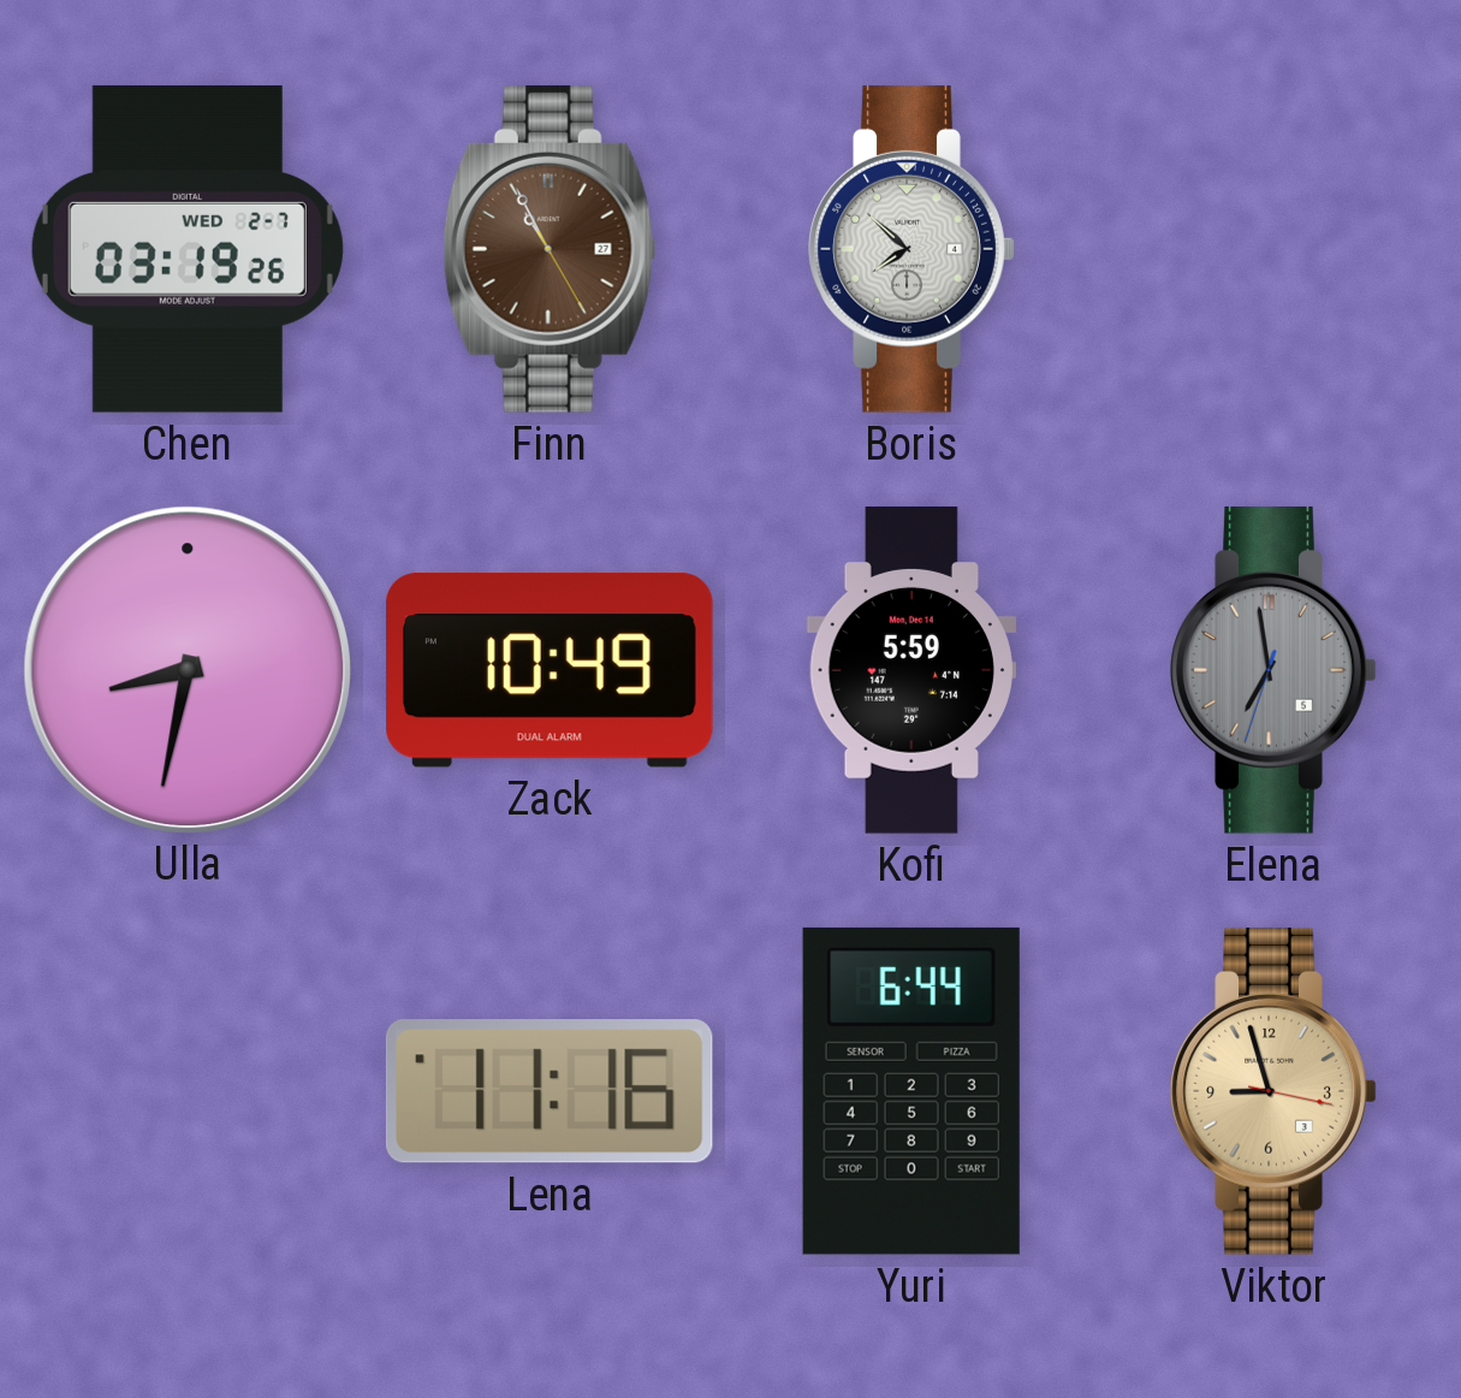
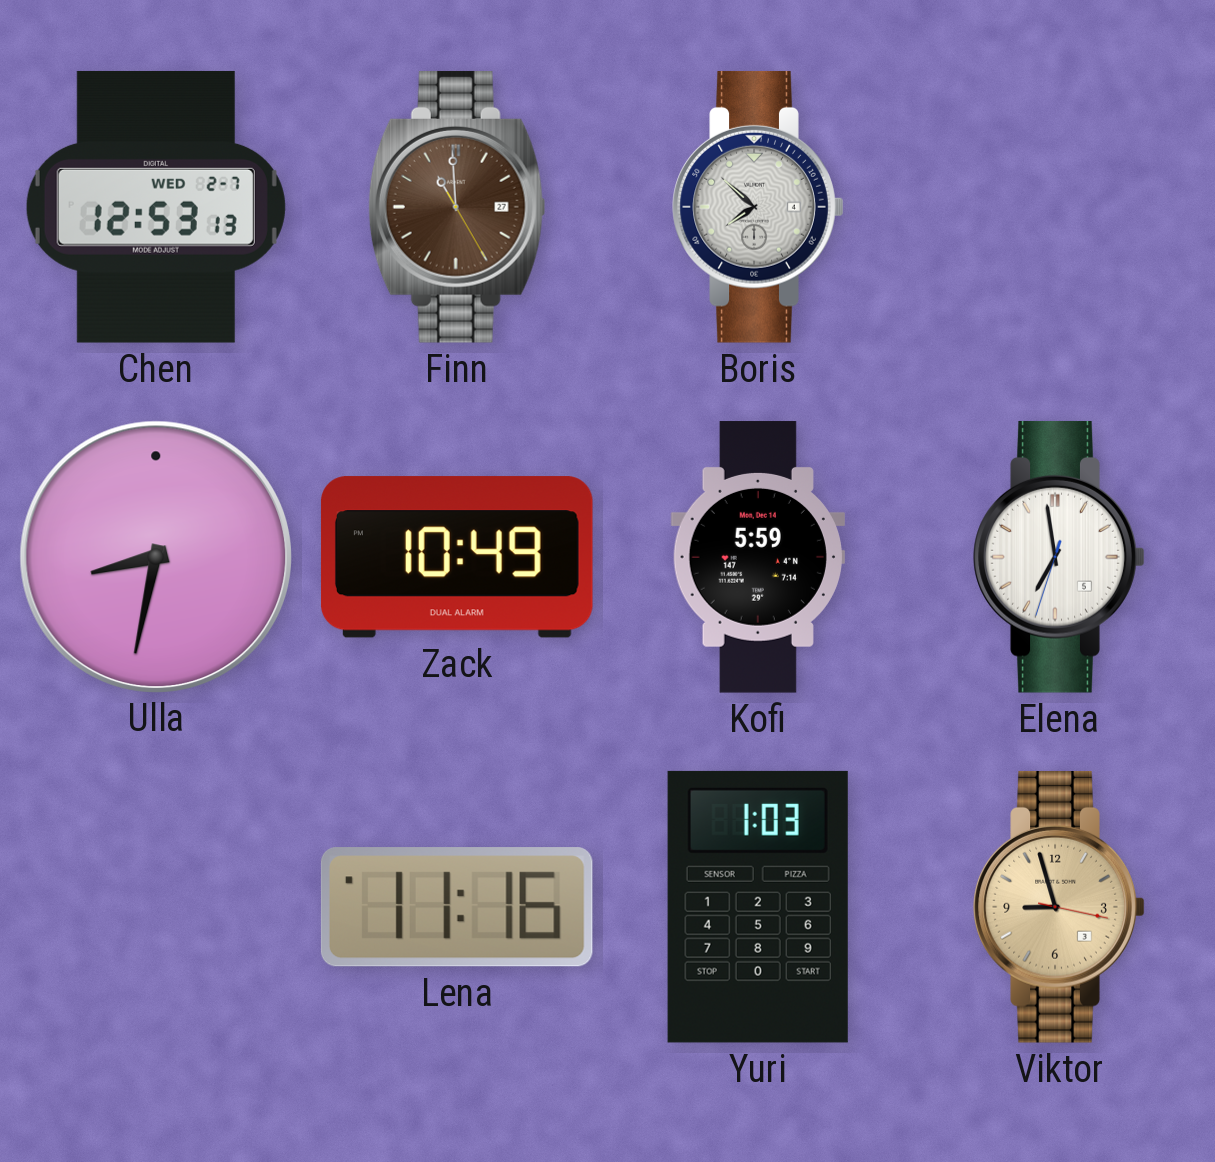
Chen: 03:19 -> 12:53
Finn: 10:55 -> 10:59
Elena dial: grey -> white
Yuri: 6:44 -> 1:03
